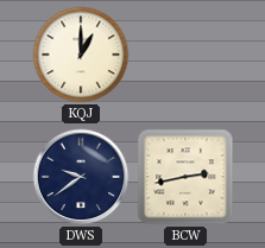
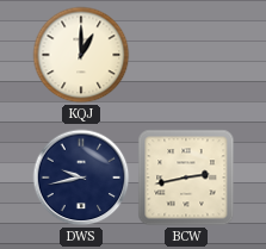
DWS: 9:39 -> 9:43
